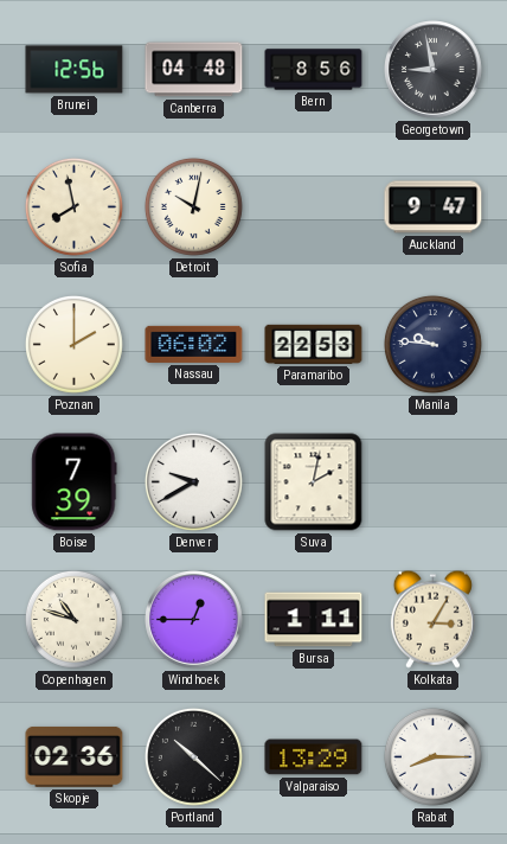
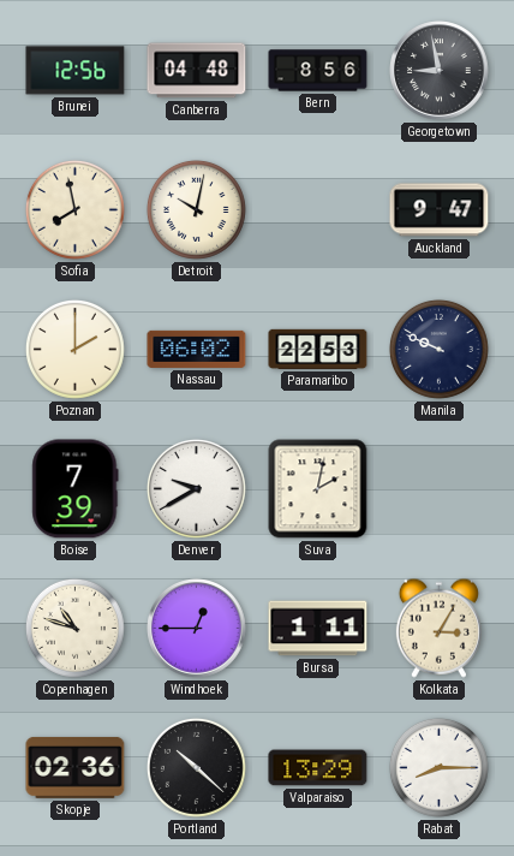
Manila: 9:46 -> 9:49
